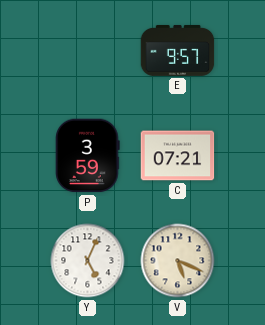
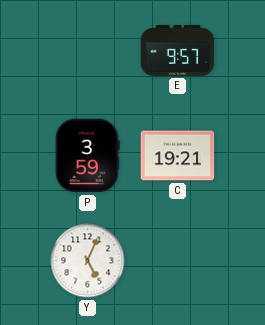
C: 07:21 -> 19:21
V: 5:19 -> none
